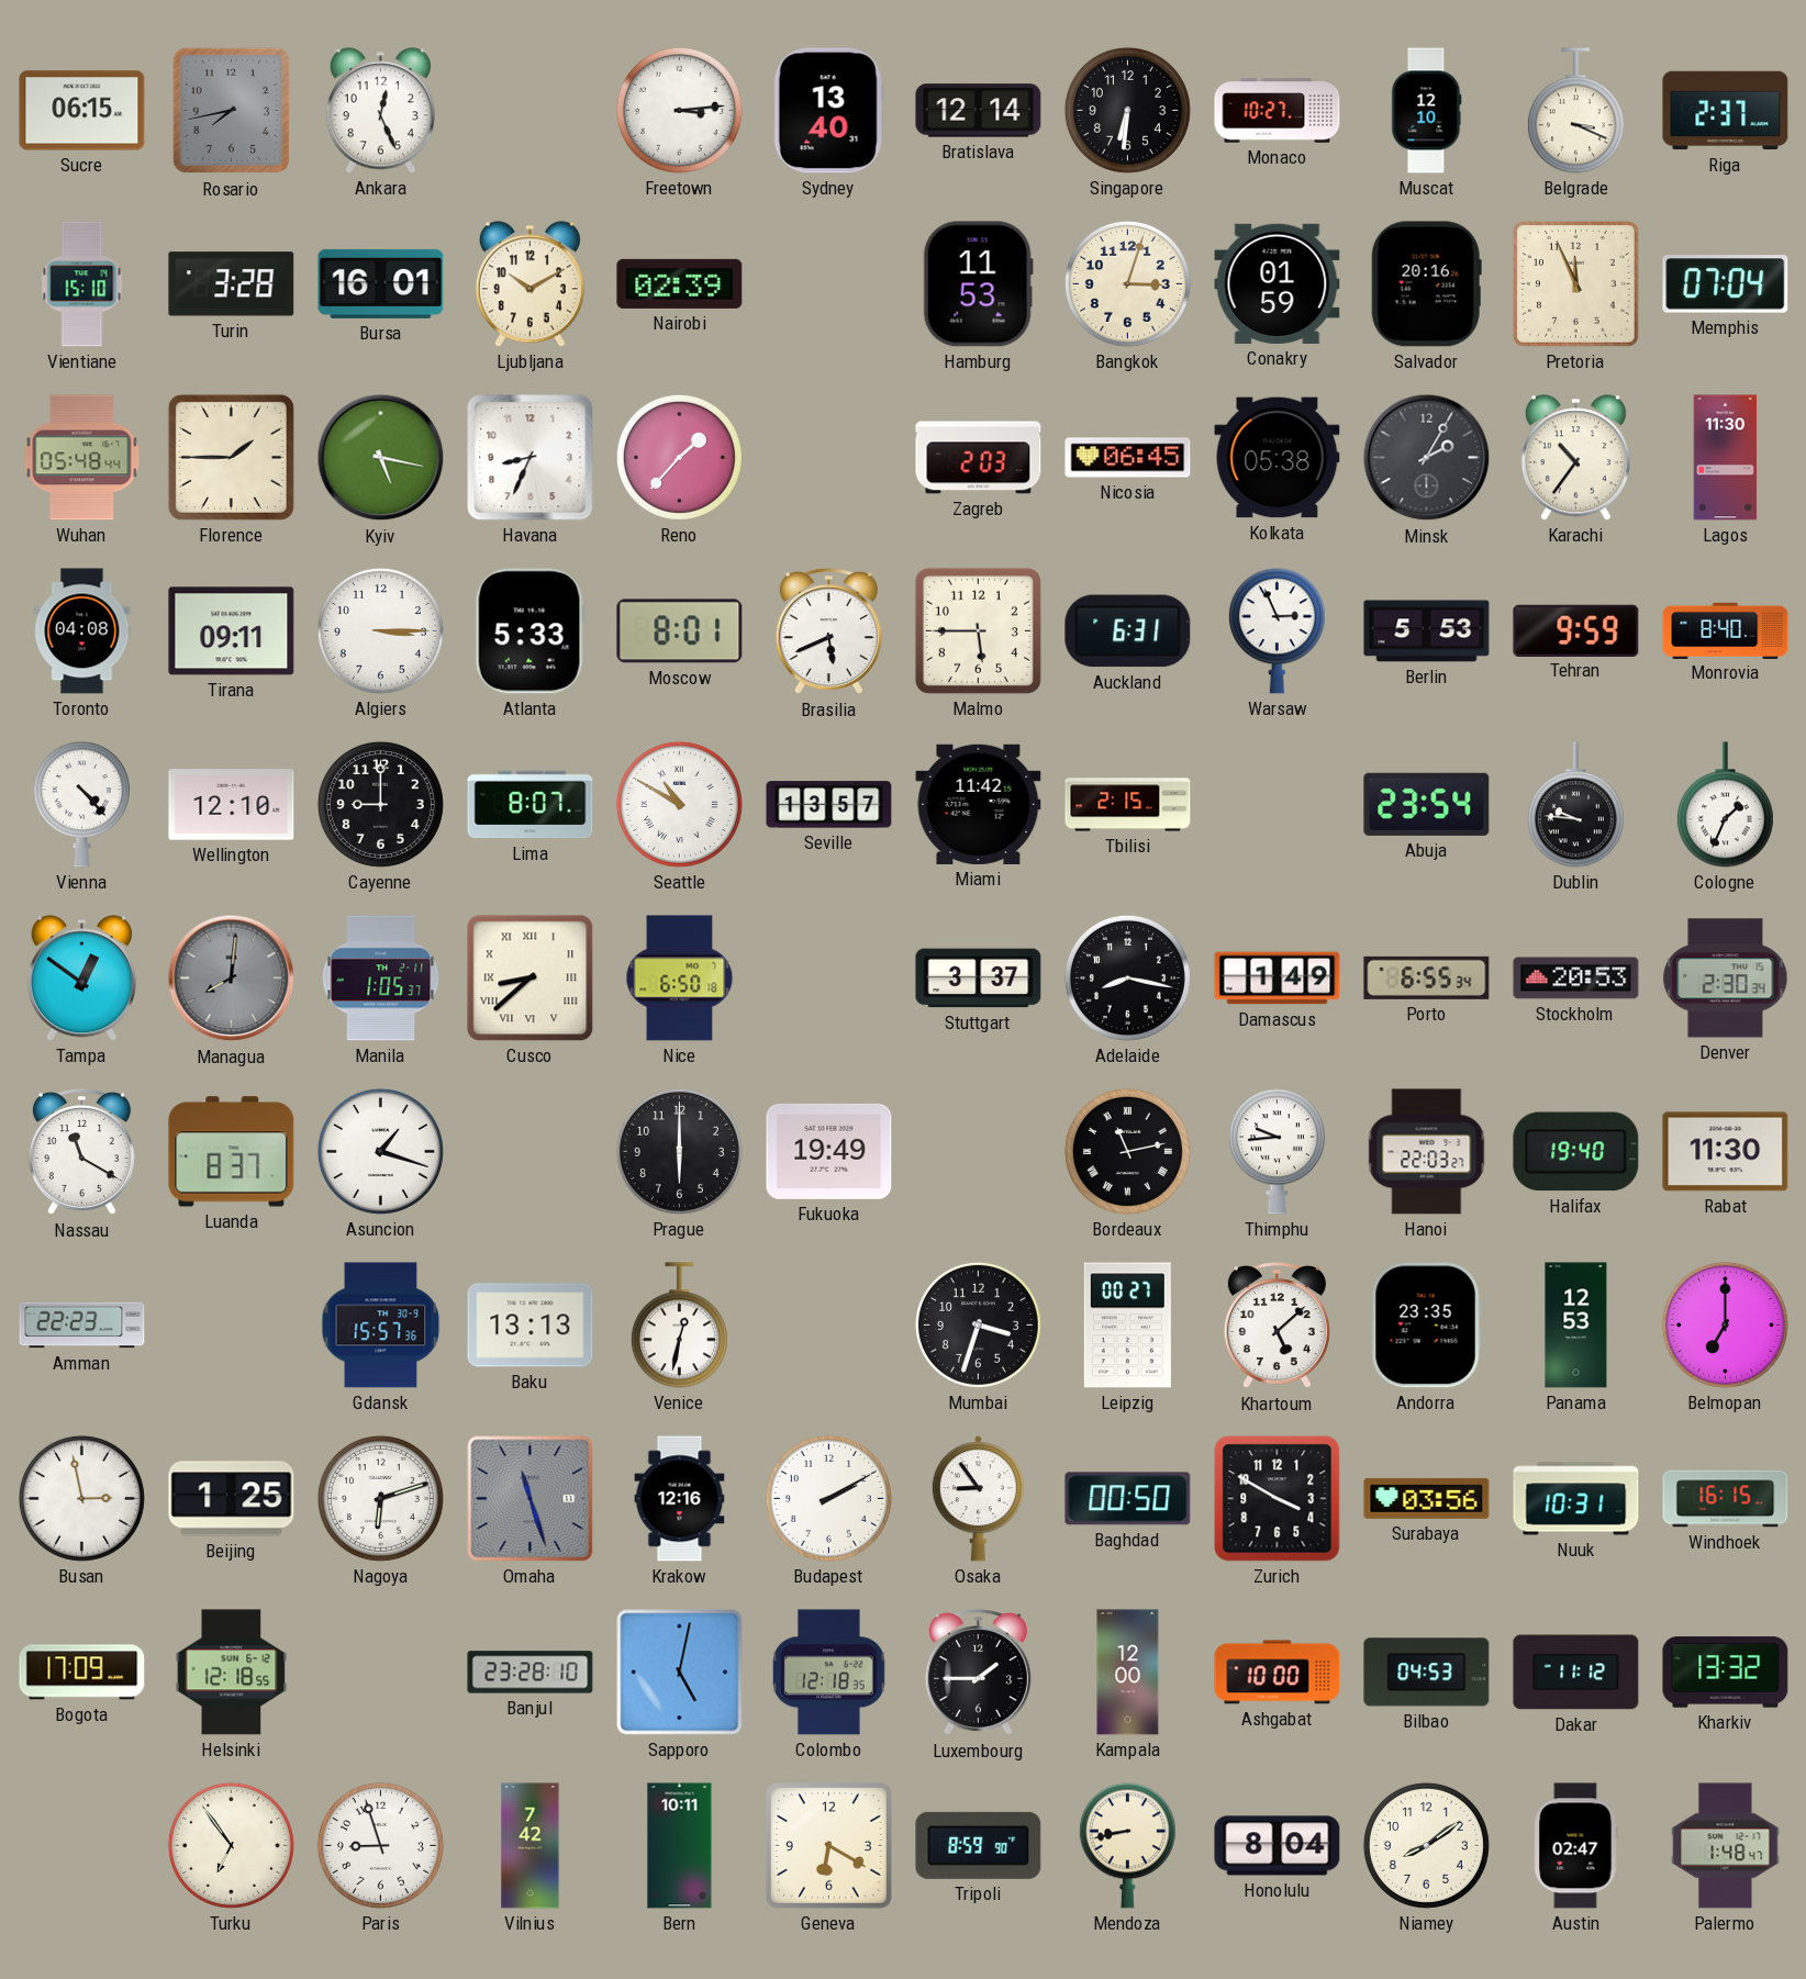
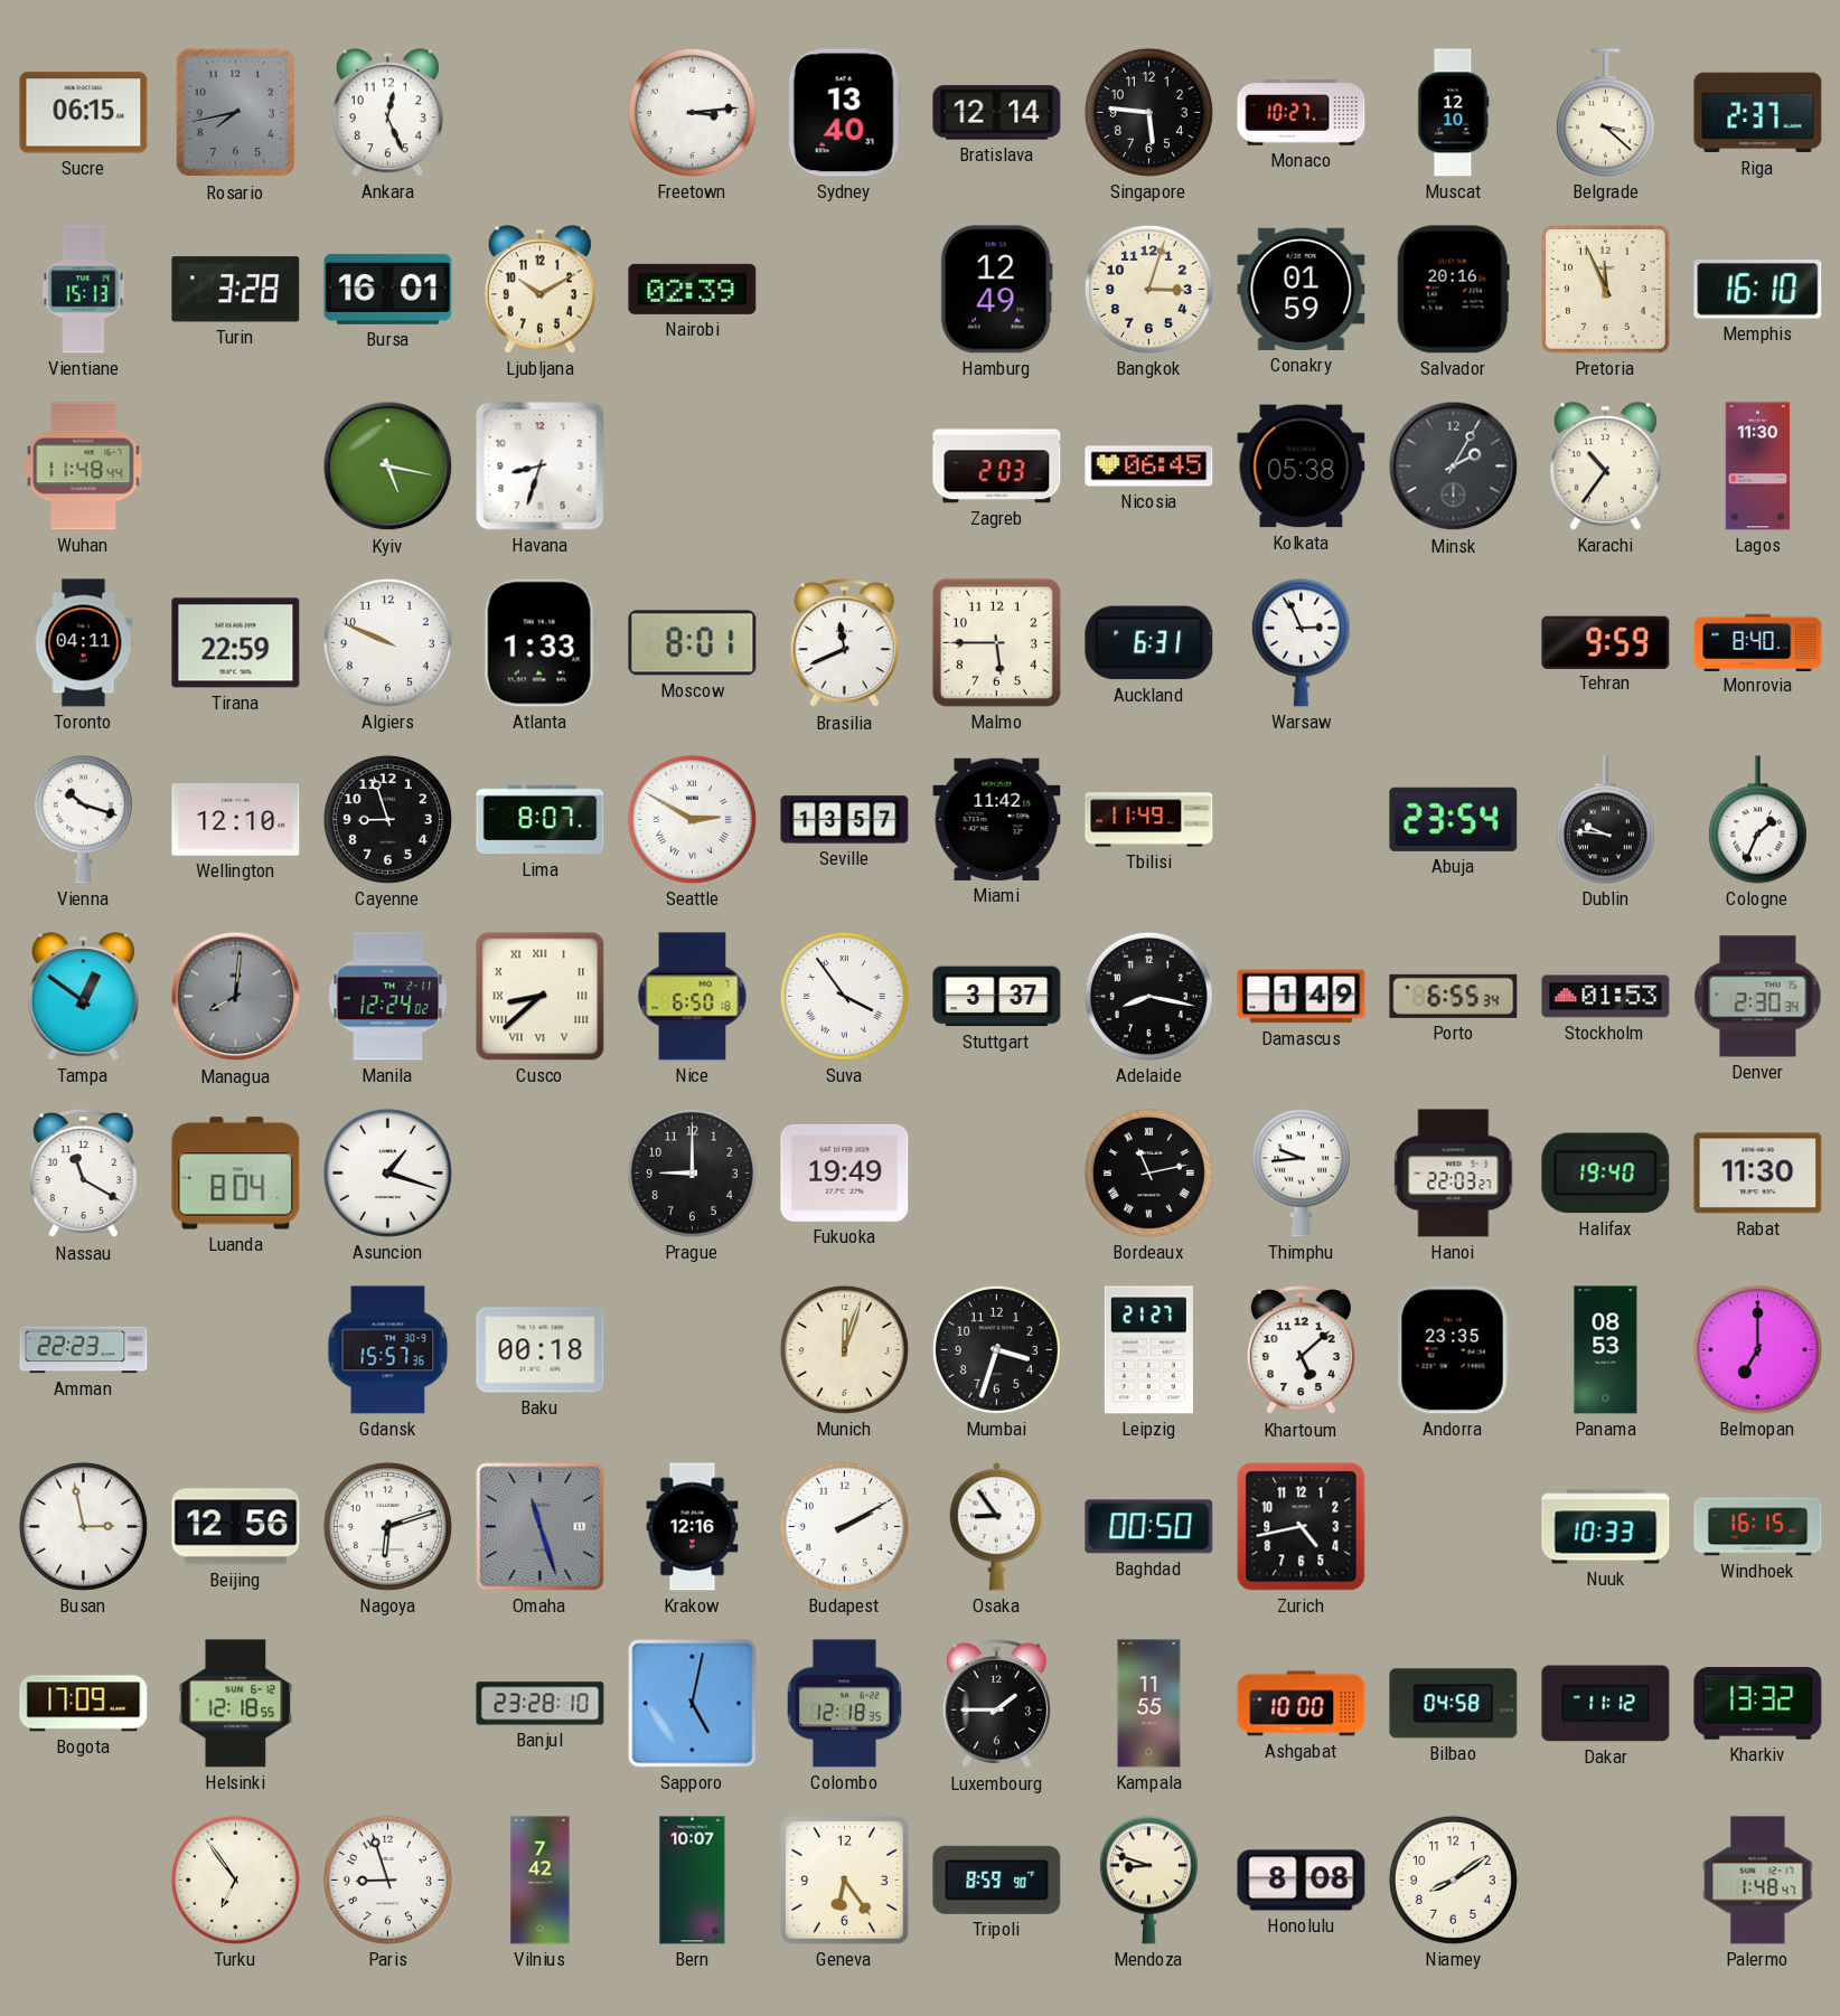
Singapore: 6:31 -> 5:46
Belgrade: 3:19 -> 3:22
Vientiane: 15:10 -> 15:13
Hamburg: 11:53 -> 12:49
Memphis: 07:04 -> 16:10
Wuhan: 05:48 -> 11:48
Florence: 1:45 -> none
Havana: 8:34 -> 8:33
Reno: 1:37 -> none
Toronto: 04:08 -> 04:11
Tirana: 09:11 -> 22:59
Algiers: 3:15 -> 9:49
Atlanta: 5:33 -> 1:33
Brasilia: 5:41 -> 11:41
Berlin: 5:53 -> none
Vienna: 4:23 -> 10:18
Cayenne: 9:00 -> 8:57
Seattle: 10:50 -> 2:50
Tbilisi: 2:15 -> 11:49
Manila: 1:05 -> 12:24
Suva: none -> 3:54
Stockholm: 20:53 -> 01:53
Luanda: 8:37 -> 8:04
Prague: 6:00 -> 9:00
Baku: 13:13 -> 00:18
Venice: 12:32 -> none
Munich: none -> 12:03
Leipzig: 00:27 -> 21:27
Panama: 12:53 -> 08:53
Beijing: 1:25 -> 12:56
Zurich: 3:50 -> 4:43
Surabaya: 03:56 -> none
Nuuk: 10:31 -> 10:33
Kampala: 12:00 -> 11:55
Bilbao: 04:53 -> 04:58
Bern: 10:11 -> 10:07
Geneva: 6:20 -> 6:24
Mendoza: 8:43 -> 8:48
Honolulu: 8:04 -> 8:08
Austin: 02:47 -> none
